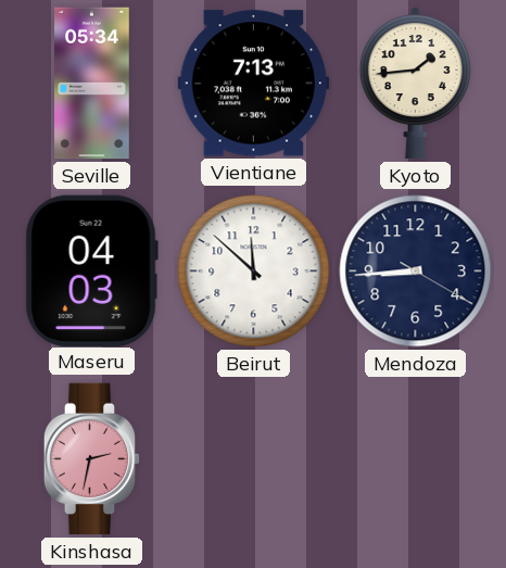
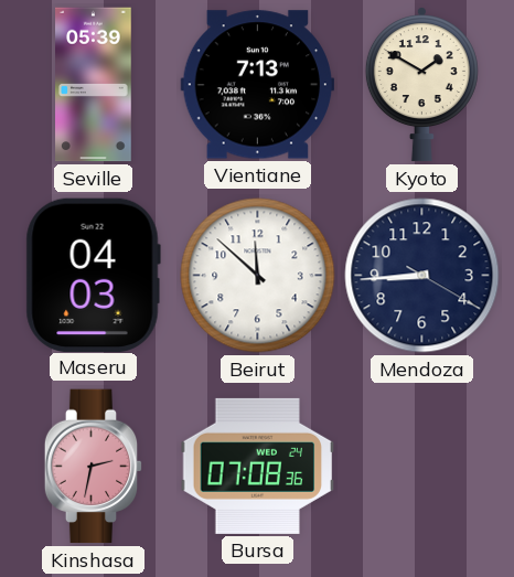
Seville: 05:34 -> 05:39
Kyoto: 1:44 -> 1:50
Bursa: none -> 07:08
